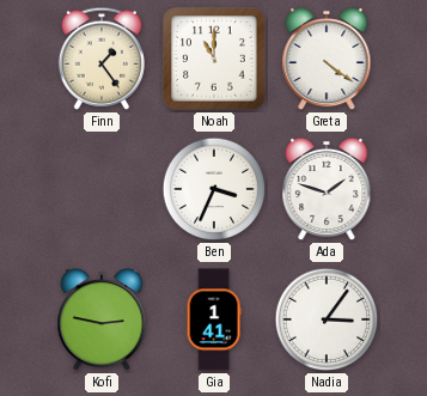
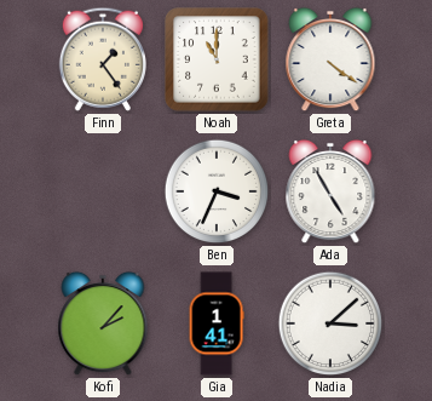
Ada: 1:48 -> 4:55
Kofi: 2:47 -> 2:07
Nadia: 3:06 -> 3:08
